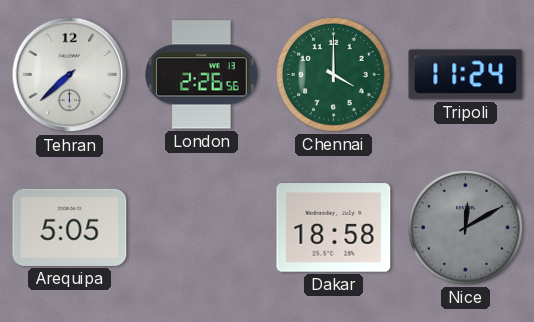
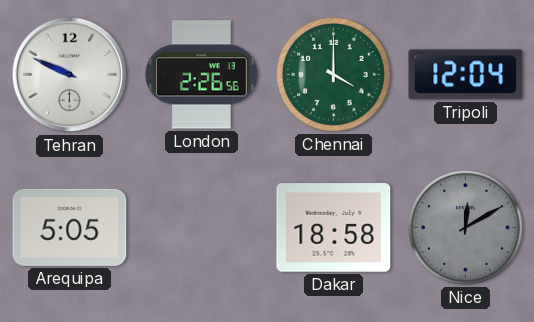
Tehran: 7:38 -> 9:49
Tripoli: 11:24 -> 12:04
